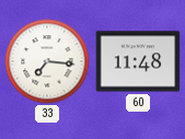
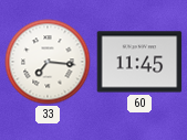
60: 11:48 -> 11:45
